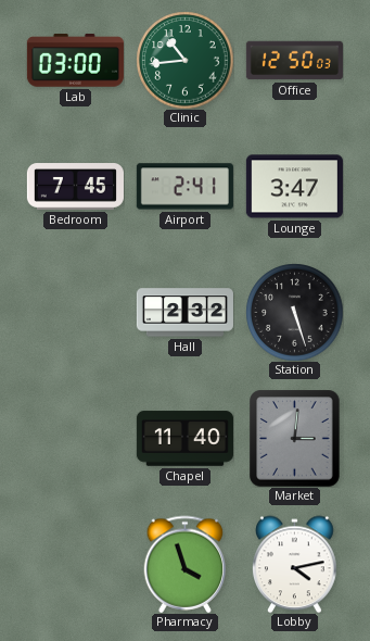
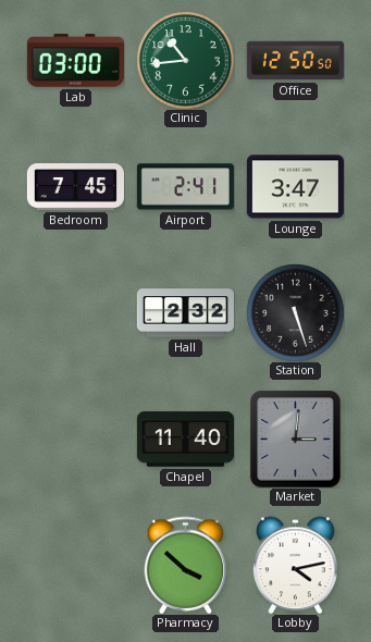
Office: 12:50:03 -> 12:50:50
Pharmacy: 3:57 -> 3:52
